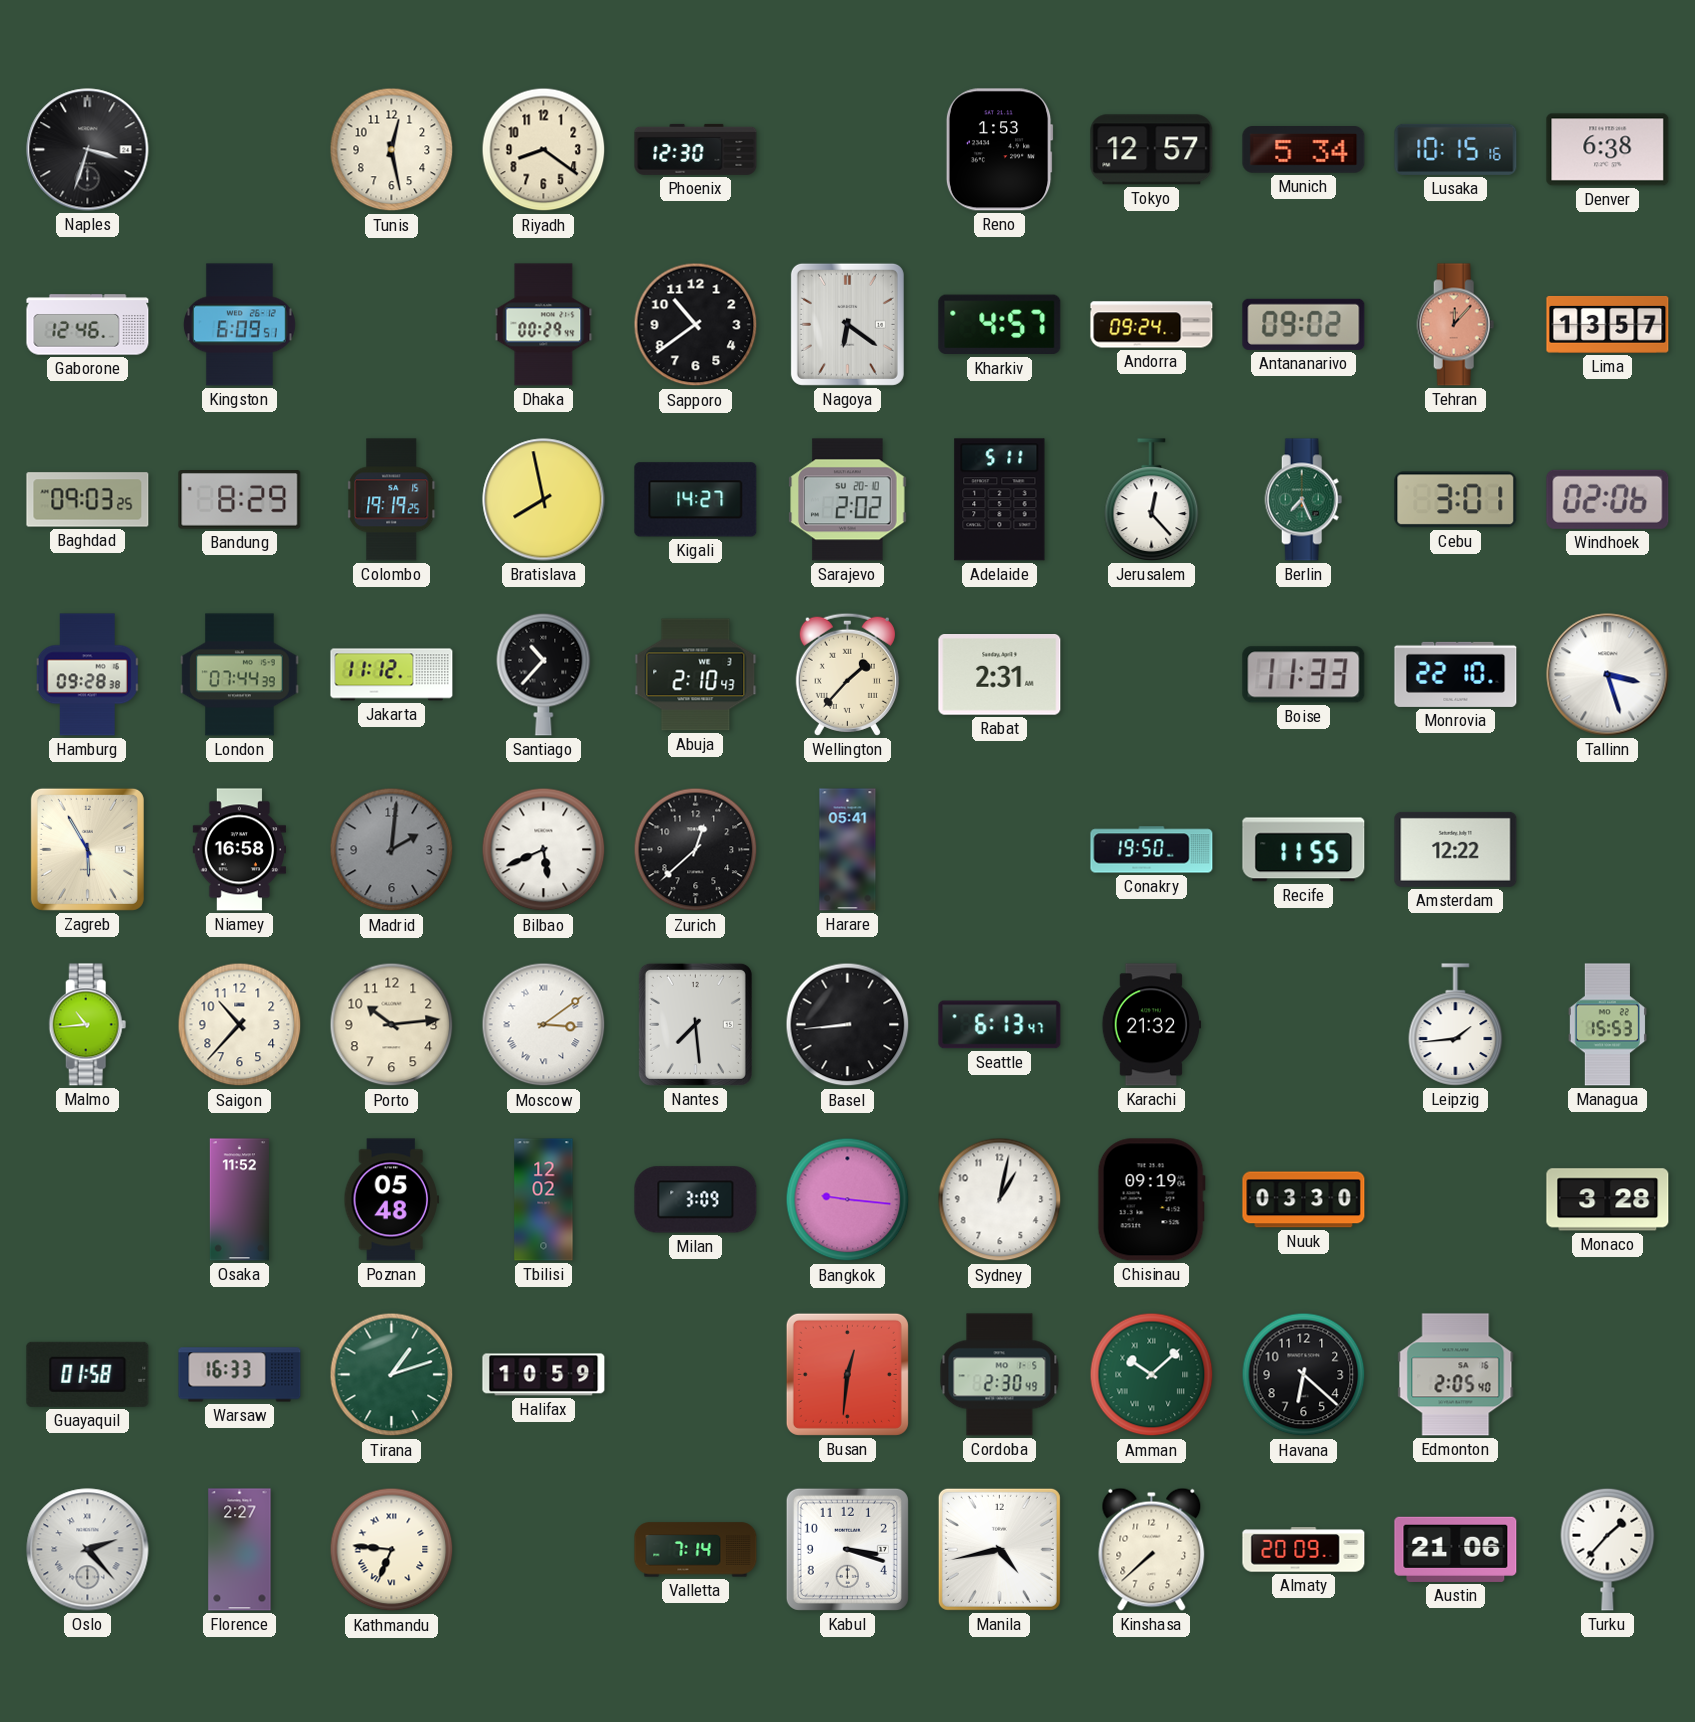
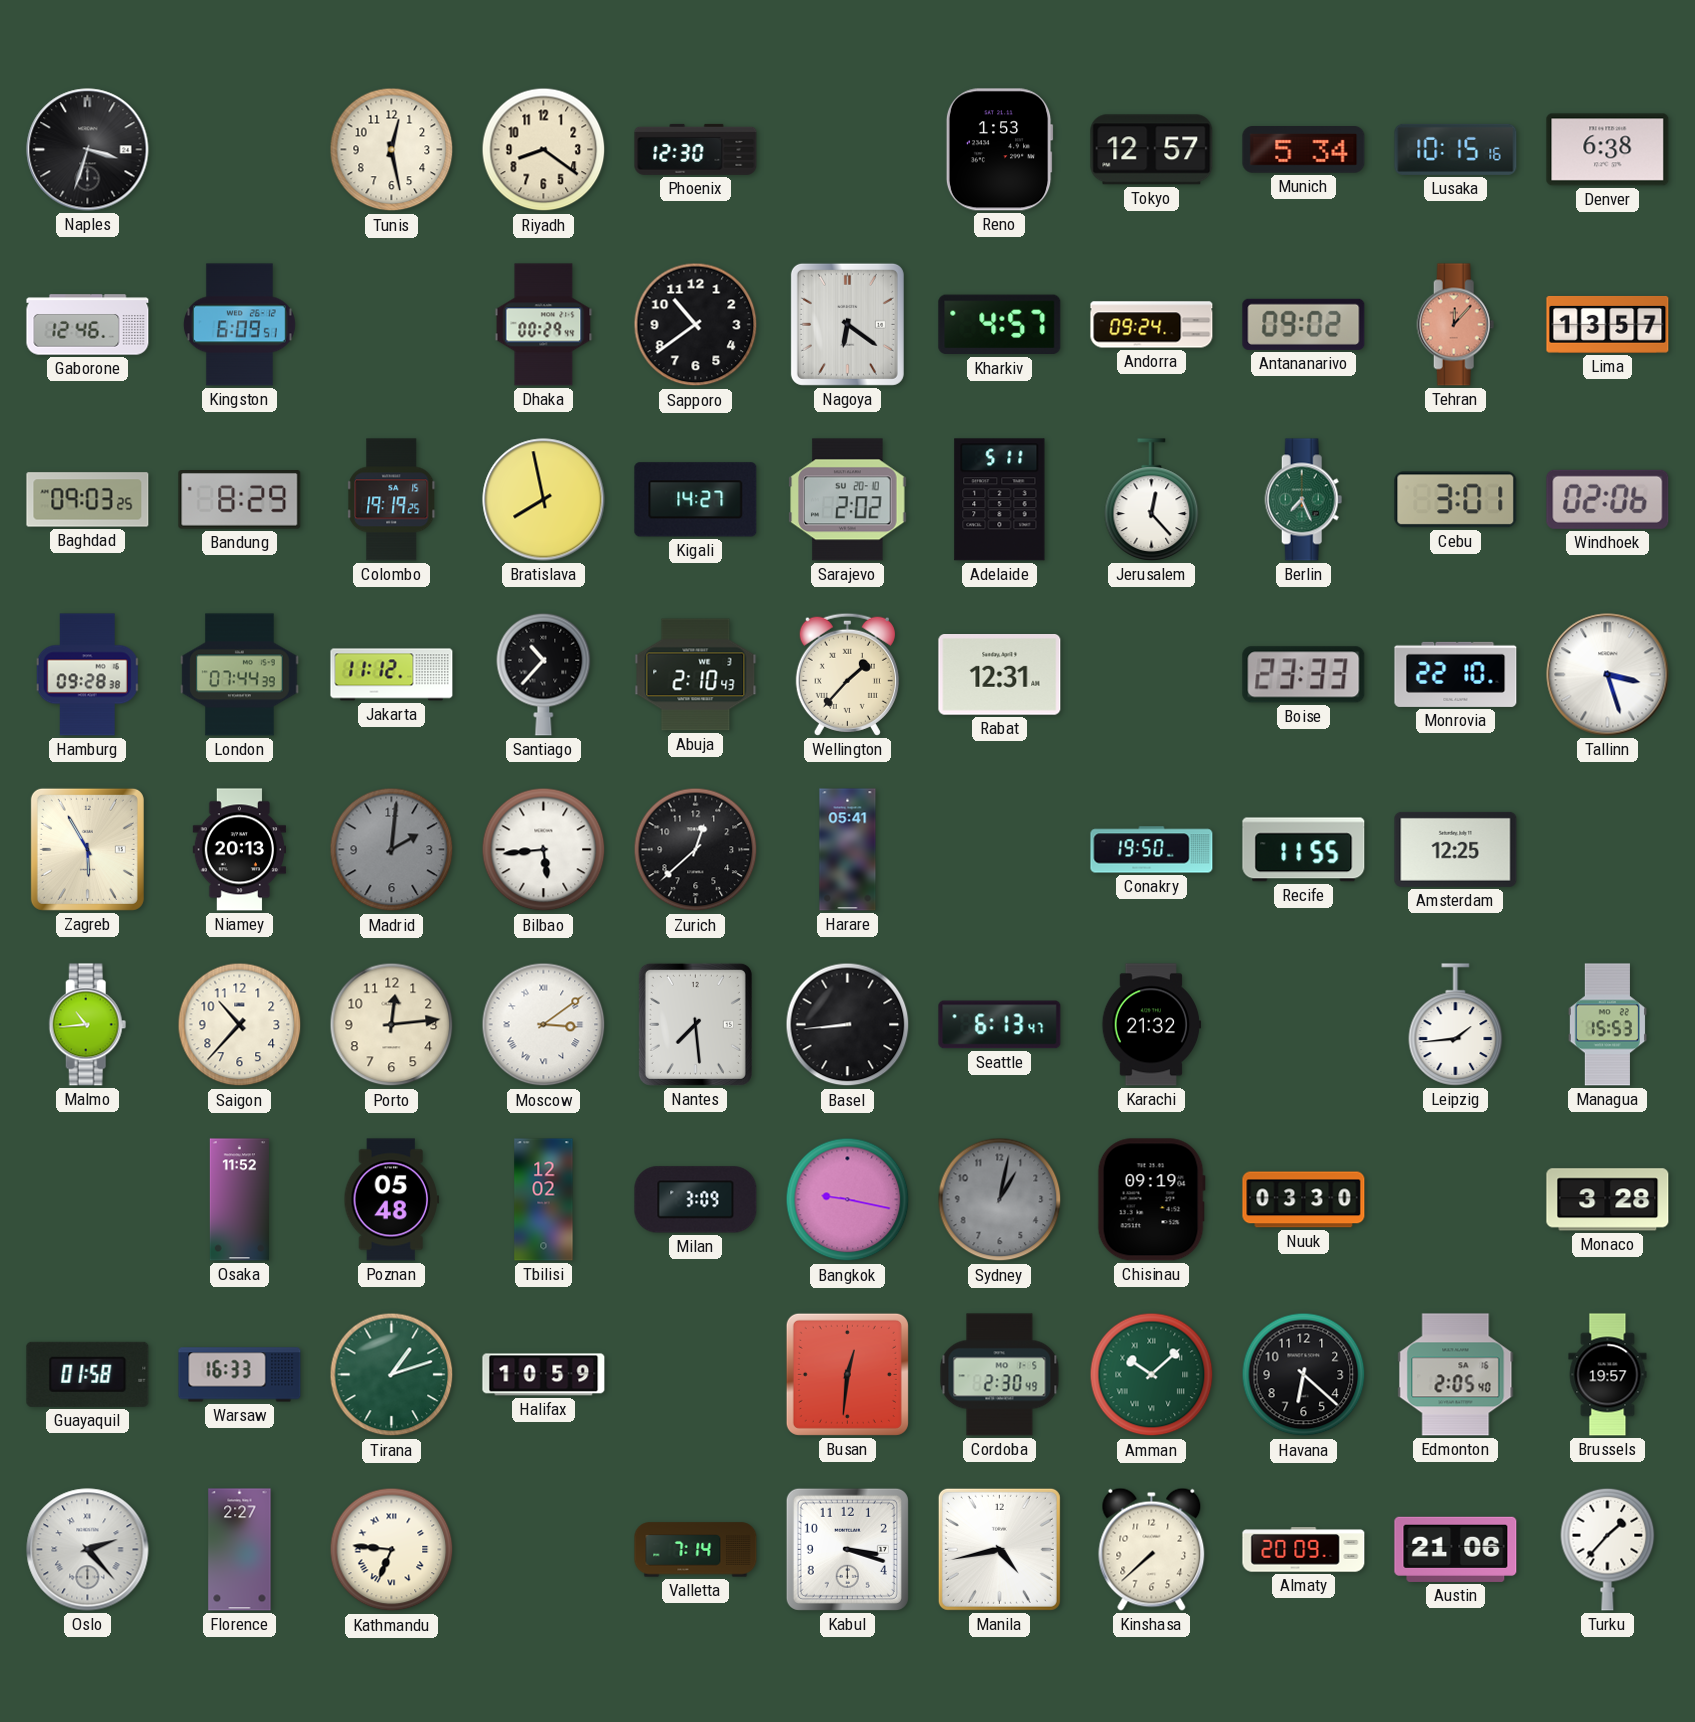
Rabat: 2:31 -> 12:31
Boise: 11:33 -> 23:33
Niamey: 16:58 -> 20:13
Bilbao: 5:41 -> 5:44
Amsterdam: 12:22 -> 12:25
Porto: 10:14 -> 12:14
Bangkok: 9:16 -> 9:17
Sydney dial: white -> grey
Brussels: none -> 19:57
